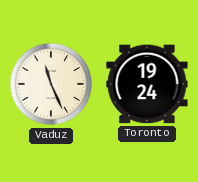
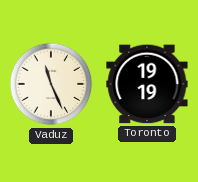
Toronto: 19:24 -> 19:19
